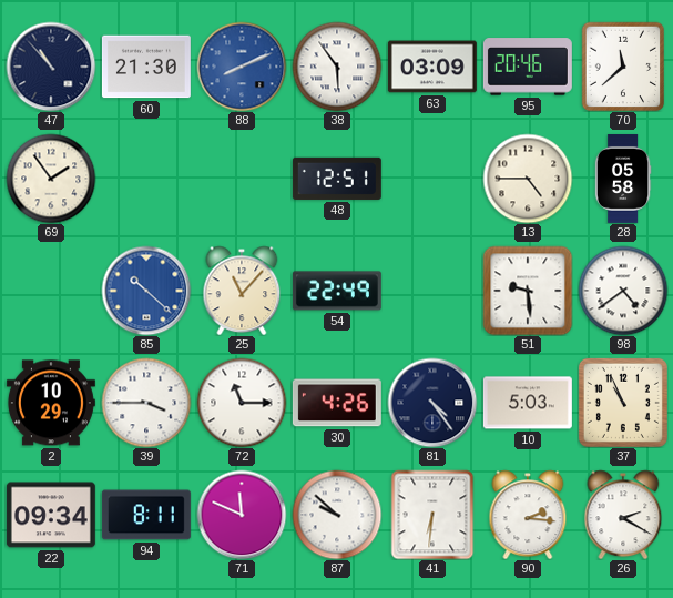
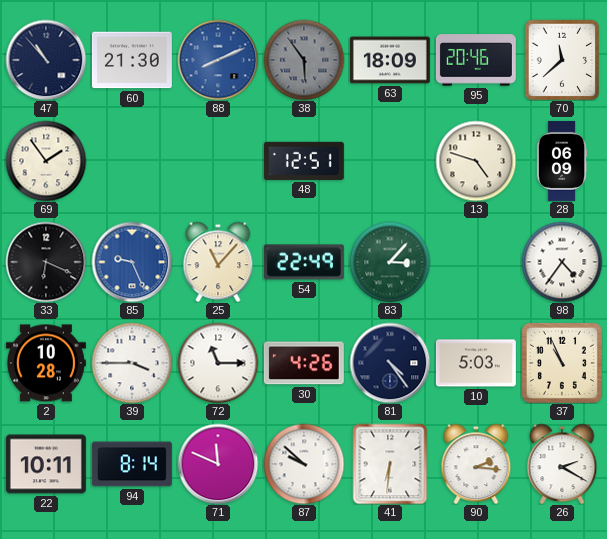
38 dial: white -> grey
63: 03:09 -> 18:09
13: 4:45 -> 4:48
28: 05:58 -> 06:09
33: none -> 6:19
85: 10:22 -> 9:26
83: none -> 3:07
51: 9:29 -> none
98: 4:39 -> 4:36
2: 10:29 -> 10:28
22: 09:34 -> 10:11
94: 8:11 -> 8:14
